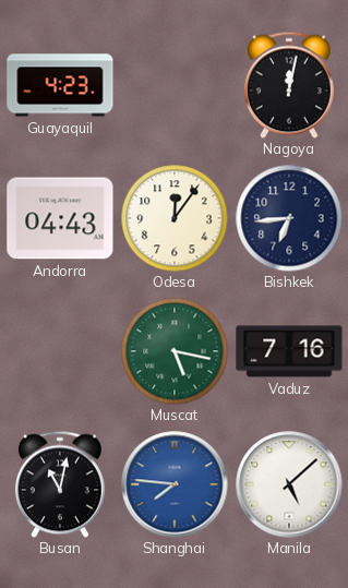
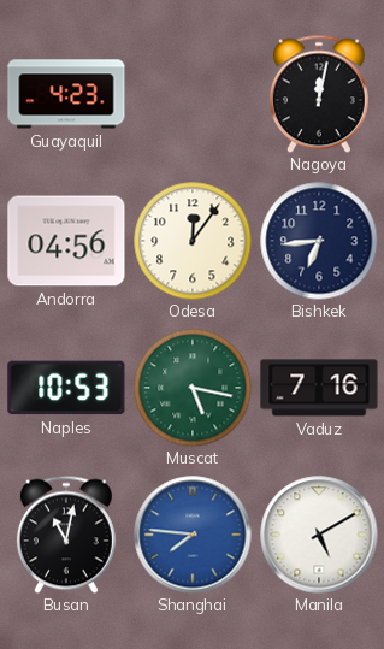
Andorra: 04:43 -> 04:56
Naples: none -> 10:53
Manila: 5:08 -> 5:10
